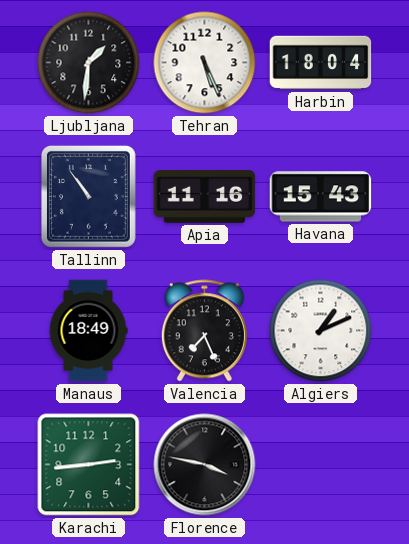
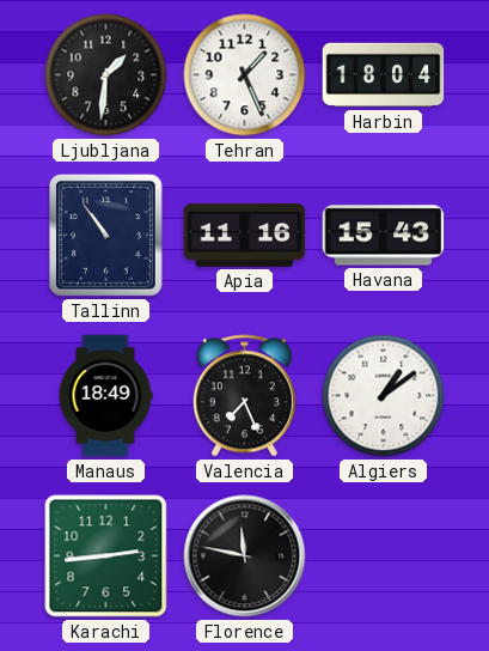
Tehran: 5:26 -> 1:26
Algiers: 1:11 -> 1:09
Florence: 3:47 -> 11:47
